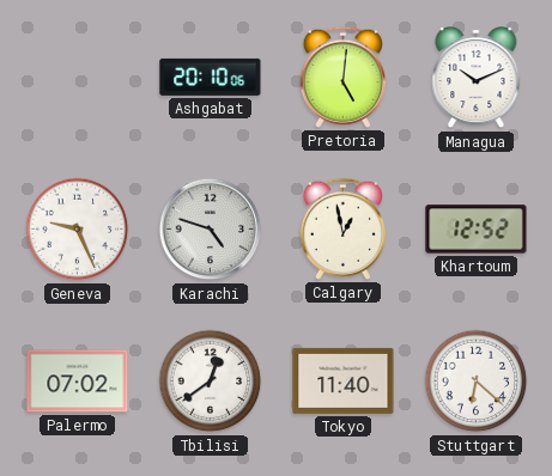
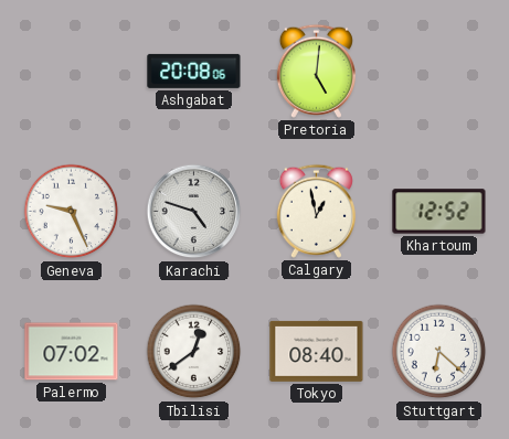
Ashgabat: 20:10 -> 20:08
Managua: 10:11 -> none
Tokyo: 11:40 -> 08:40
